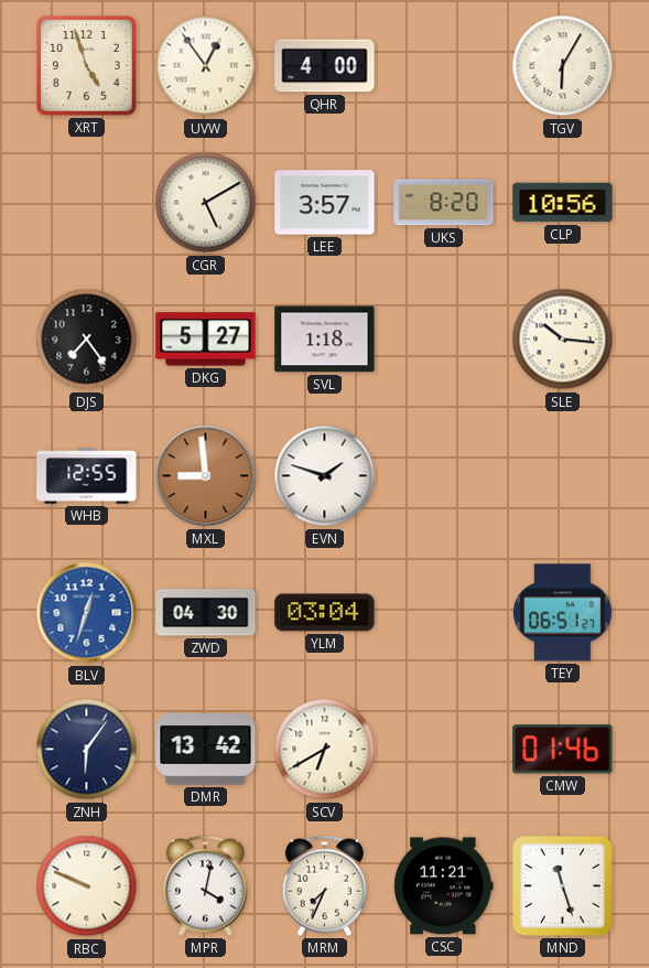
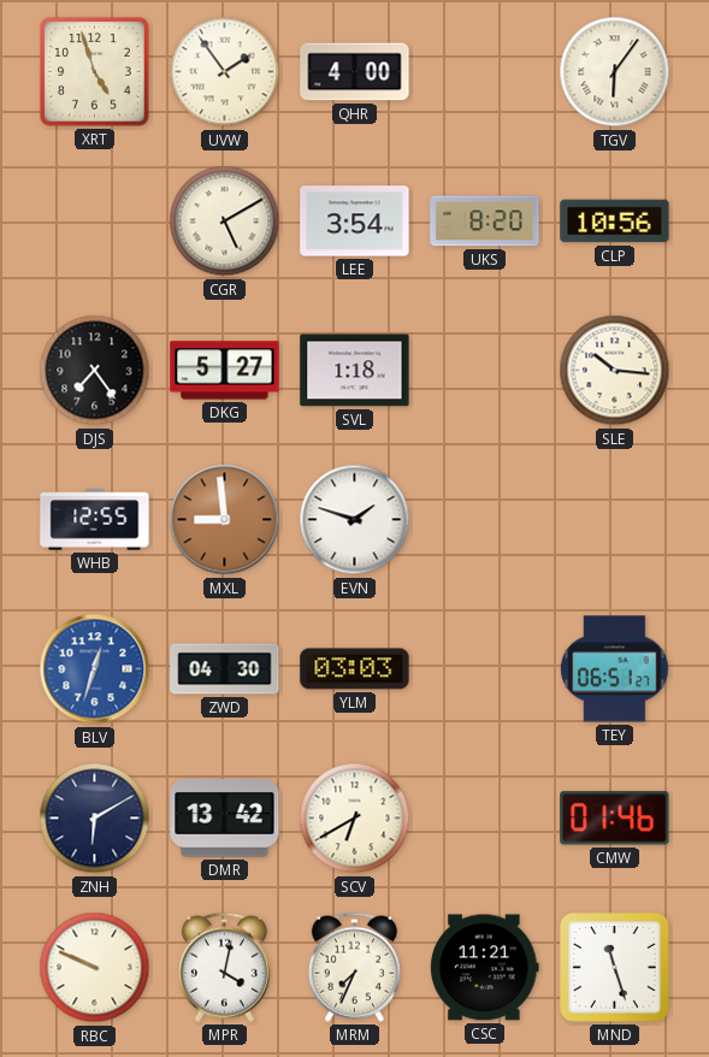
UVW: 12:54 -> 1:54
TGV: 6:05 -> 6:06
LEE: 3:57 -> 3:54
YLM: 03:04 -> 03:03
ZNH: 6:06 -> 6:10
